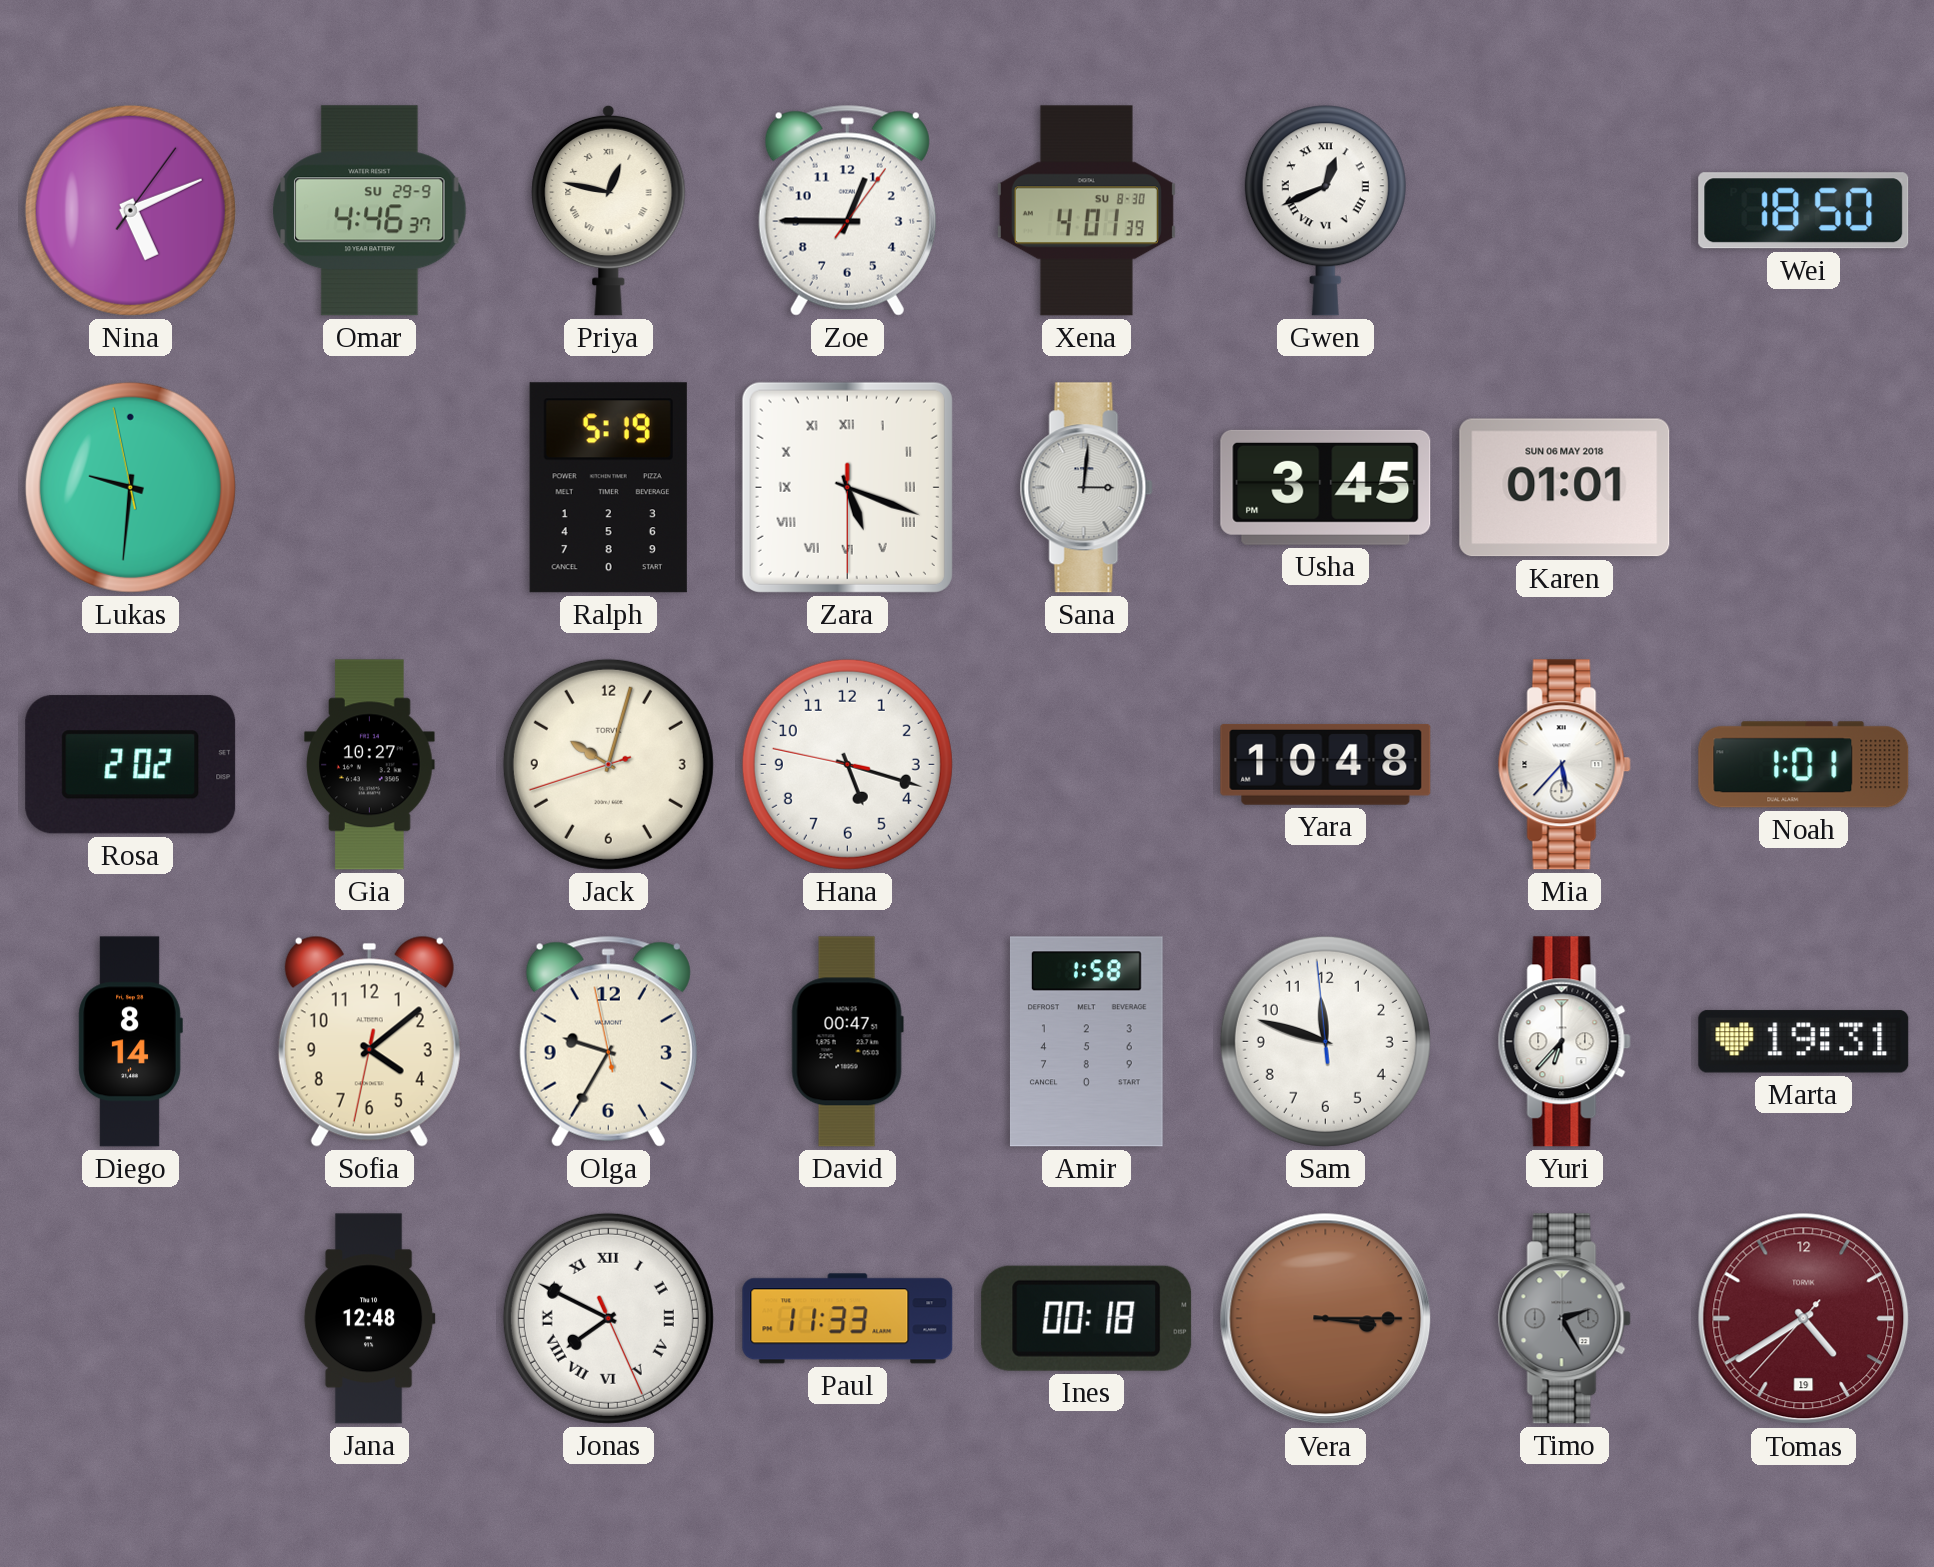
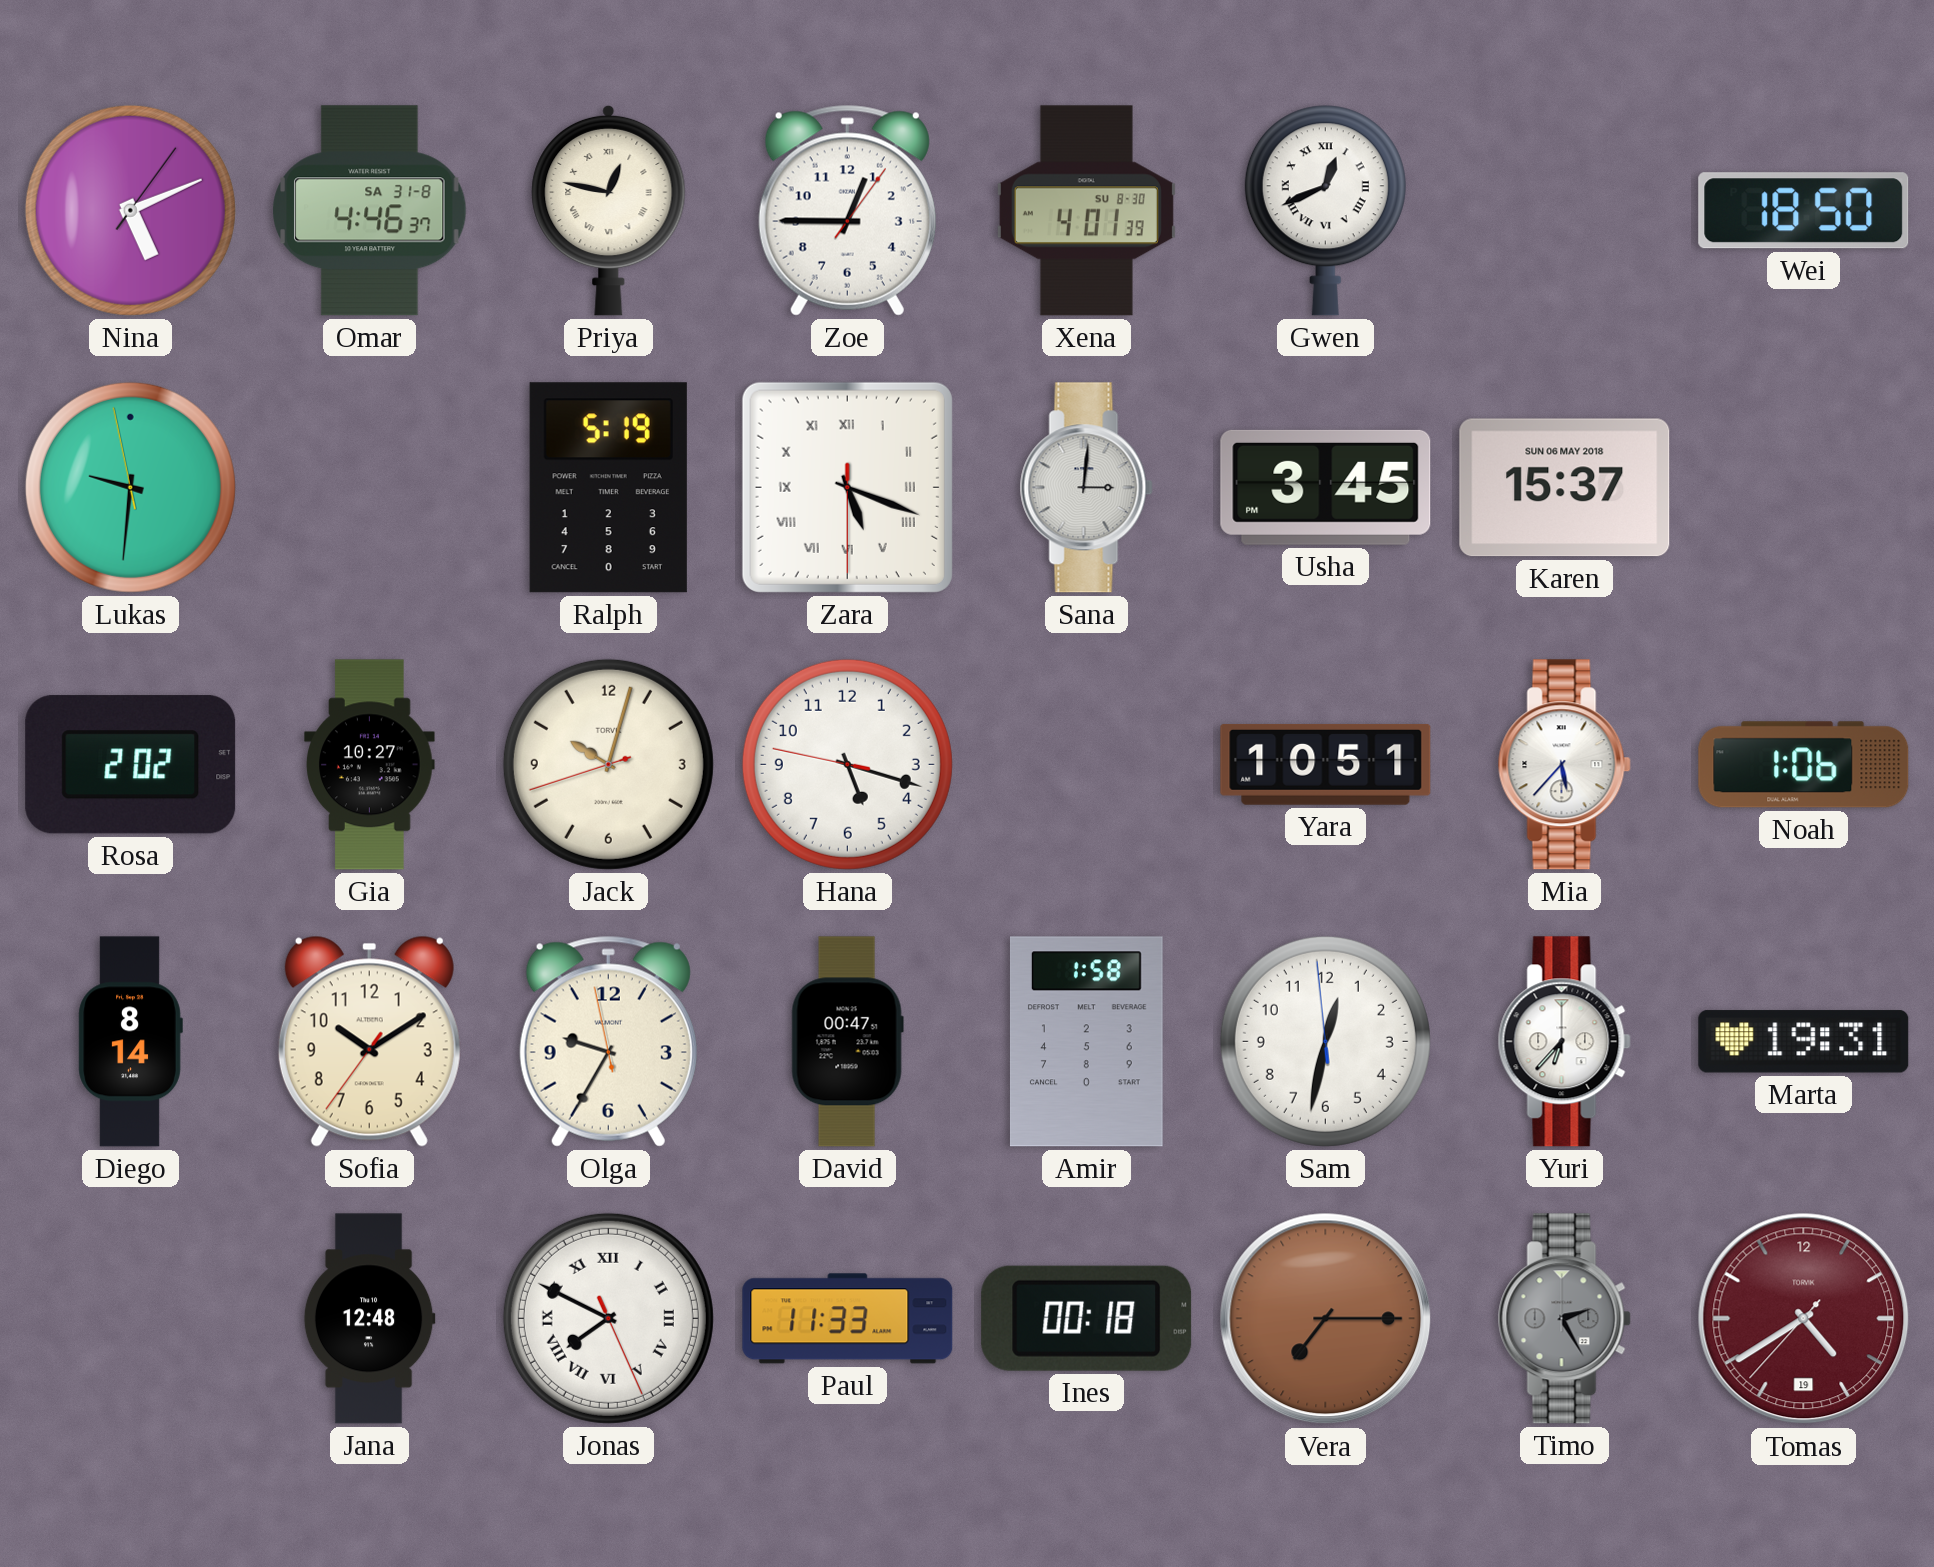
Omar date: SU 29-9 -> SA 31-8
Karen: 01:01 -> 15:37
Yara: 10:48 -> 10:51
Noah: 1:01 -> 1:06
Sofia: 4:08 -> 10:09
Sam: 11:47 -> 12:31
Vera: 3:15 -> 7:15
